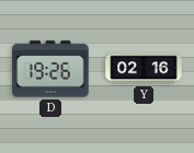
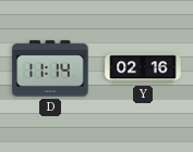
D: 19:26 -> 11:14
